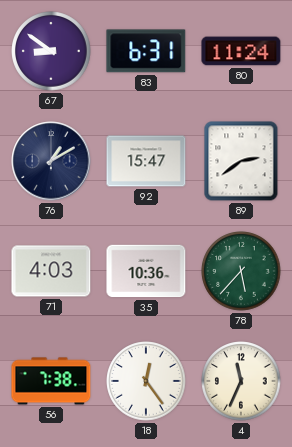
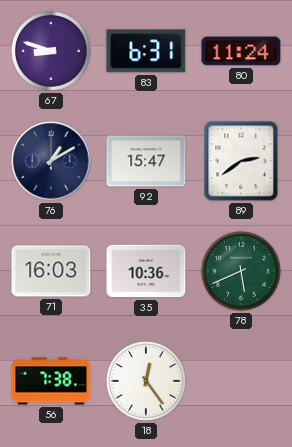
67: 8:51 -> 8:48
71: 4:03 -> 16:03
78: 5:37 -> 5:41
4: 11:34 -> none
